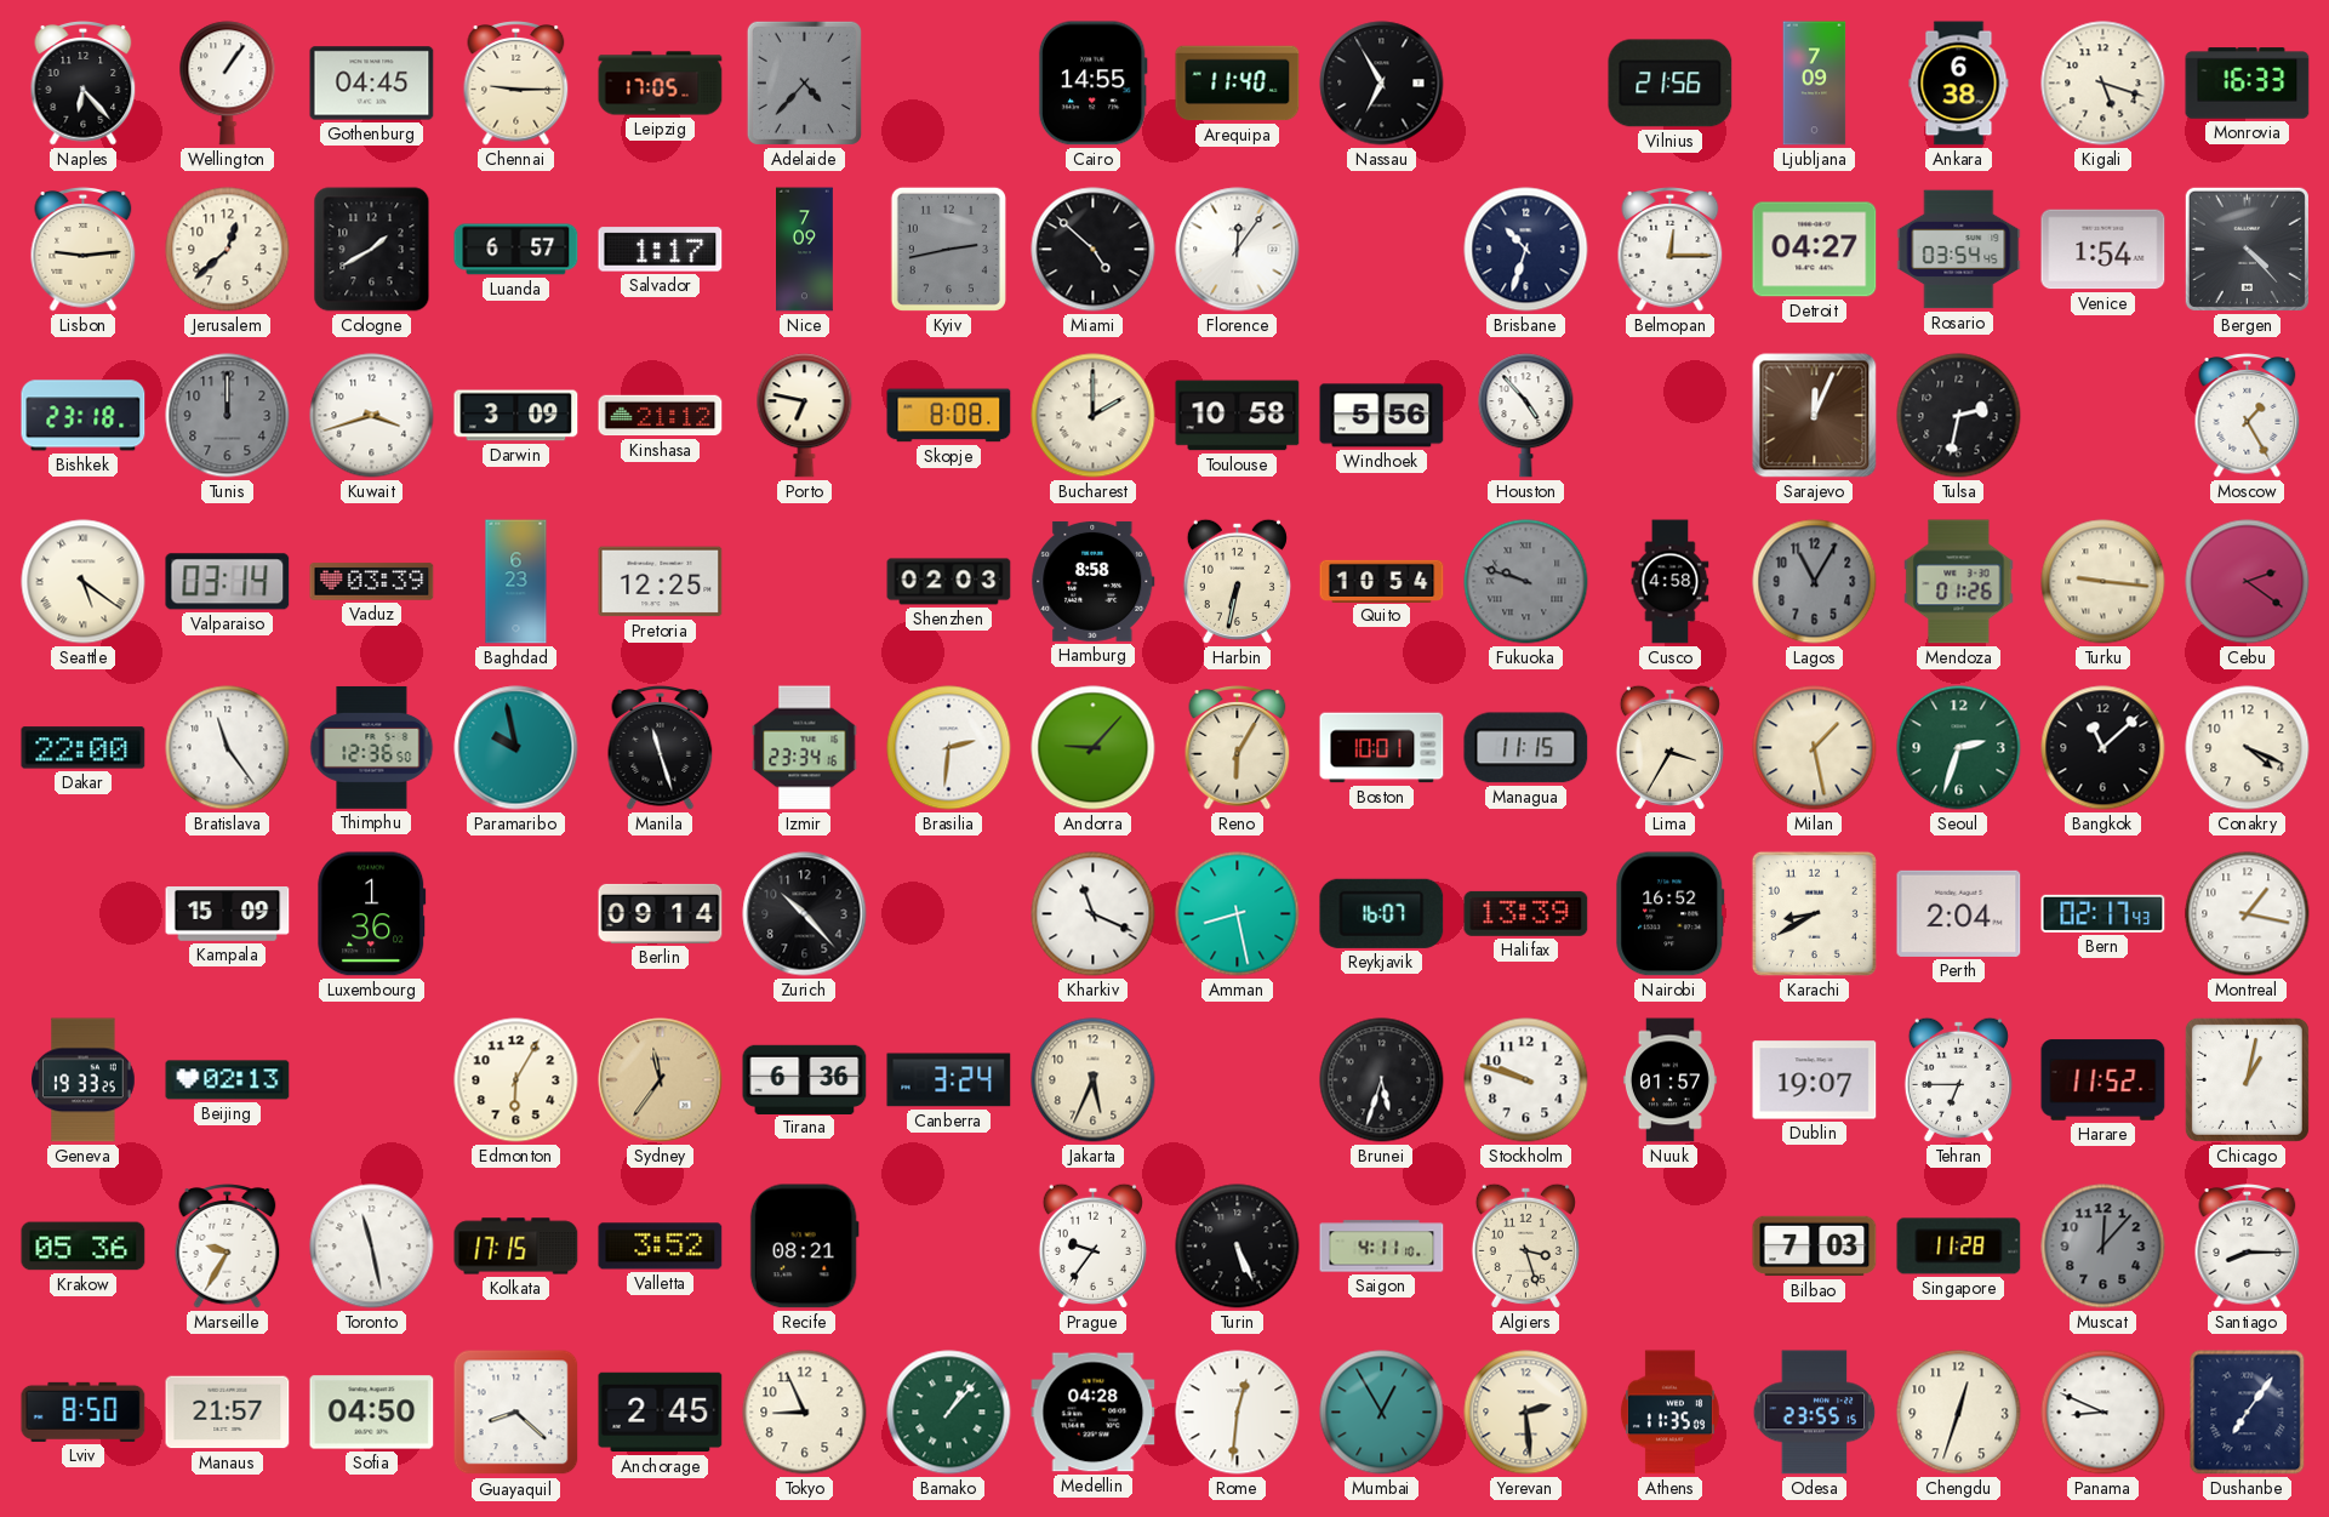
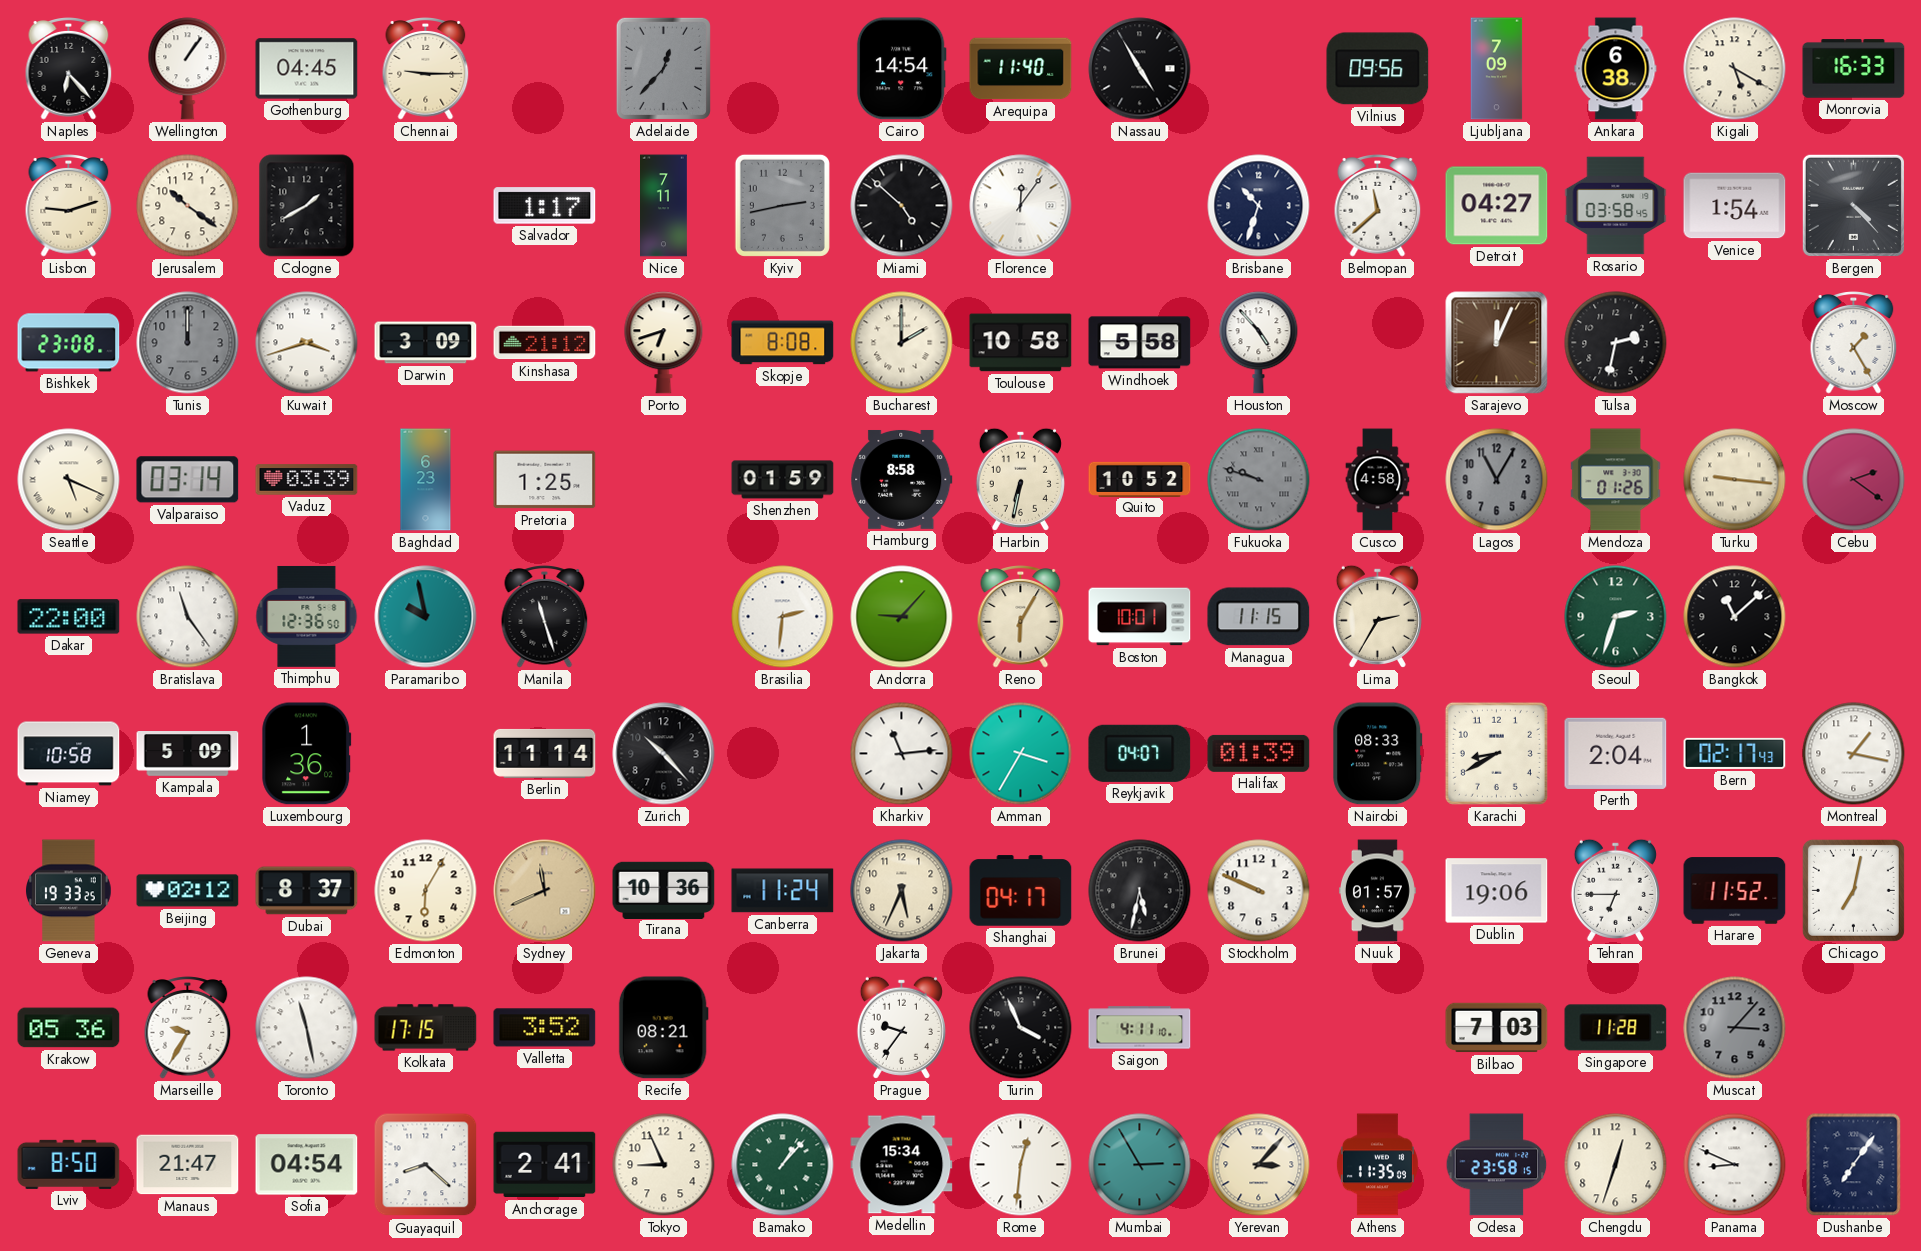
Leipzig: 17:05 -> none
Adelaide: 4:37 -> 12:37
Cairo: 14:55 -> 14:54
Nassau: 6:55 -> 4:55
Vilnius: 21:56 -> 09:56
Kigali: 5:18 -> 5:20
Lisbon: 9:14 -> 9:12
Jerusalem: 12:38 -> 10:21
Luanda: 6:57 -> none
Nice: 7:09 -> 7:11
Belmopan: 12:15 -> 11:38
Rosario: 03:54 -> 03:58
Bishkek: 23:18 -> 23:08
Porto: 6:47 -> 6:42
Windhoek: 5:56 -> 5:58
Seattle: 5:21 -> 5:19
Pretoria: 12:25 -> 1:25
Shenzhen: 02:03 -> 01:59
Quito: 10:54 -> 10:52
Izmir: 23:34 -> none
Lima: 3:35 -> 2:35
Milan: 1:28 -> none
Conakry: 4:19 -> none
Niamey: none -> 10:58
Kampala: 15:09 -> 5:09
Berlin: 09:14 -> 11:14
Kharkiv: 11:19 -> 11:14
Amman: 8:28 -> 3:35
Reykjavik: 16:07 -> 04:07
Halifax: 13:39 -> 01:39
Nairobi: 16:52 -> 08:33
Beijing: 02:13 -> 02:12
Dubai: none -> 8:37
Sydney: 11:36 -> 11:41
Tirana: 6:36 -> 10:36
Canberra: 3:24 -> 11:24
Shanghai: none -> 04:17
Brunei: 5:33 -> 5:32
Stockholm: 9:48 -> 9:49
Dublin: 19:07 -> 19:06
Chicago: 1:02 -> 7:02
Turin: 5:26 -> 3:56
Algiers: 3:27 -> none
Muscat: 12:07 -> 3:07
Santiago: 8:15 -> none
Manaus: 21:57 -> 21:47
Sofia: 04:50 -> 04:54
Anchorage: 2:45 -> 2:41
Medellin: 04:28 -> 15:34
Mumbai: 12:55 -> 2:55
Yerevan: 2:29 -> 3:07
Odesa: 23:55 -> 23:58
